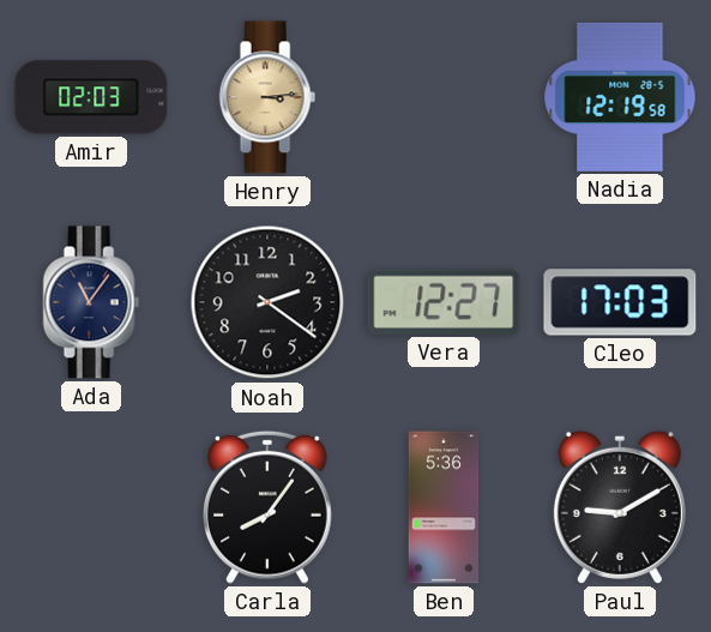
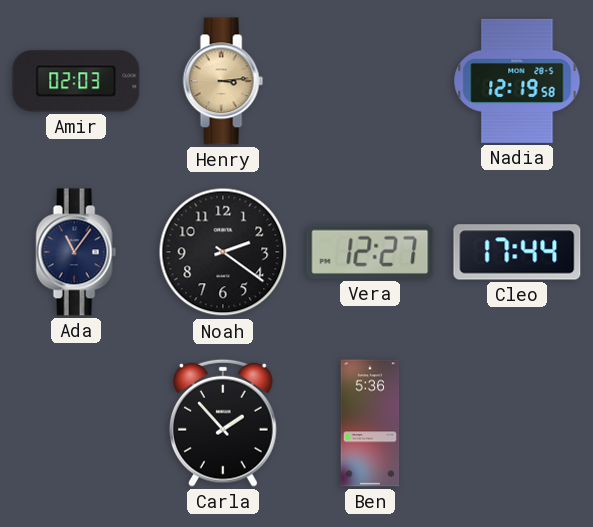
Cleo: 17:03 -> 17:44
Carla: 8:06 -> 1:53
Paul: 9:10 -> none
